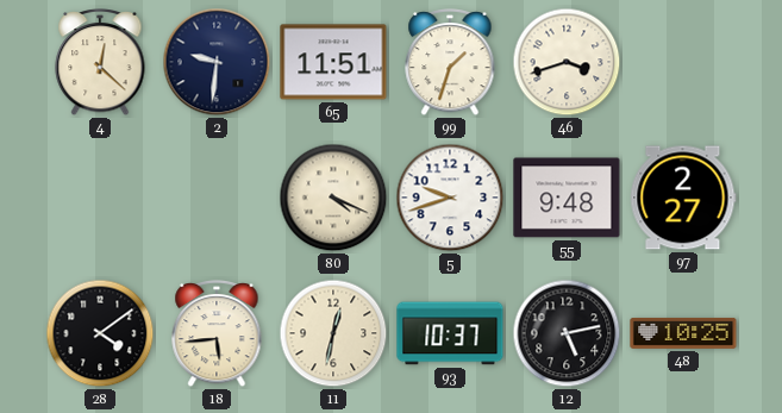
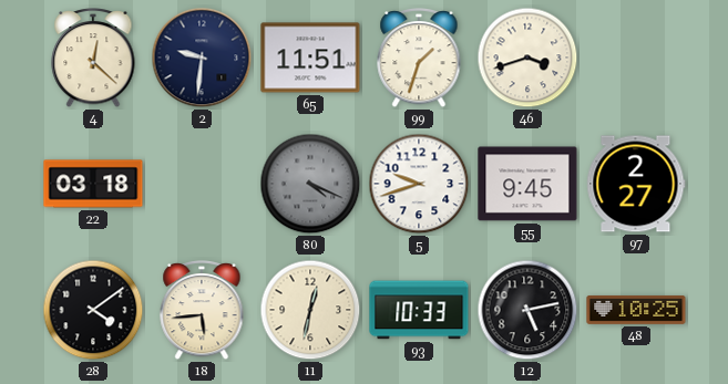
22: none -> 03:18
80 dial: cream -> grey
55: 9:48 -> 9:45
93: 10:37 -> 10:33
